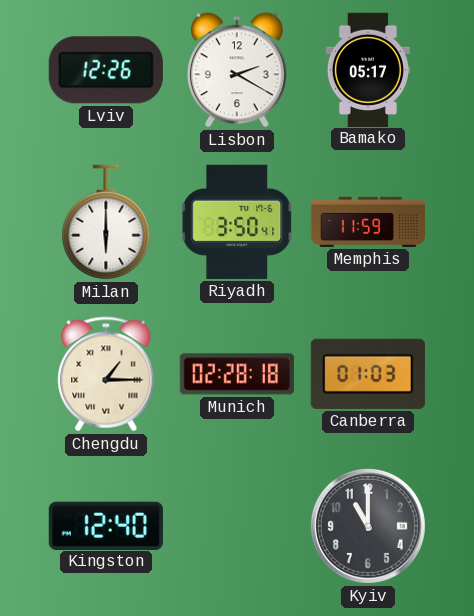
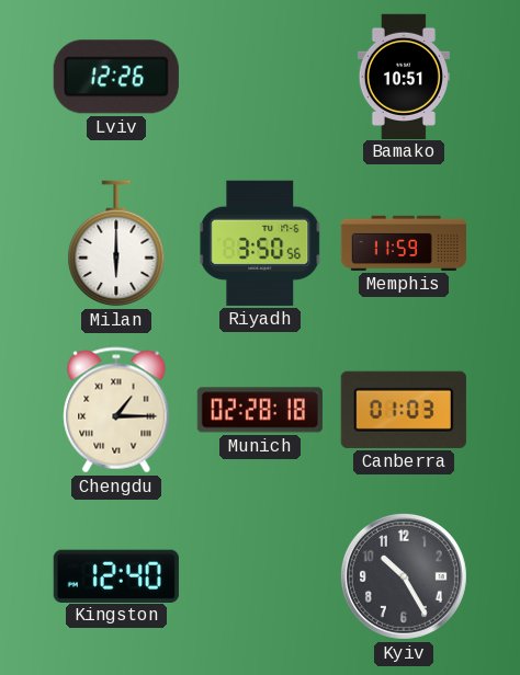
Lisbon: 2:20 -> none
Bamako: 05:17 -> 10:51
Riyadh: 3:50:41 -> 3:50:56
Kyiv: 11:00 -> 10:25
